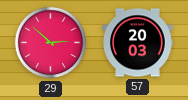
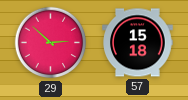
57: 20:03 -> 15:18
